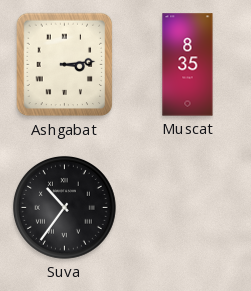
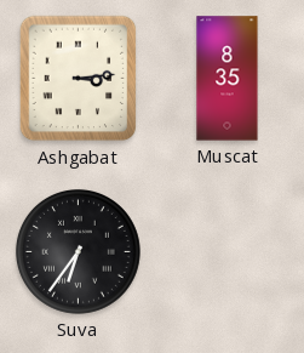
Suva: 10:36 -> 6:36
